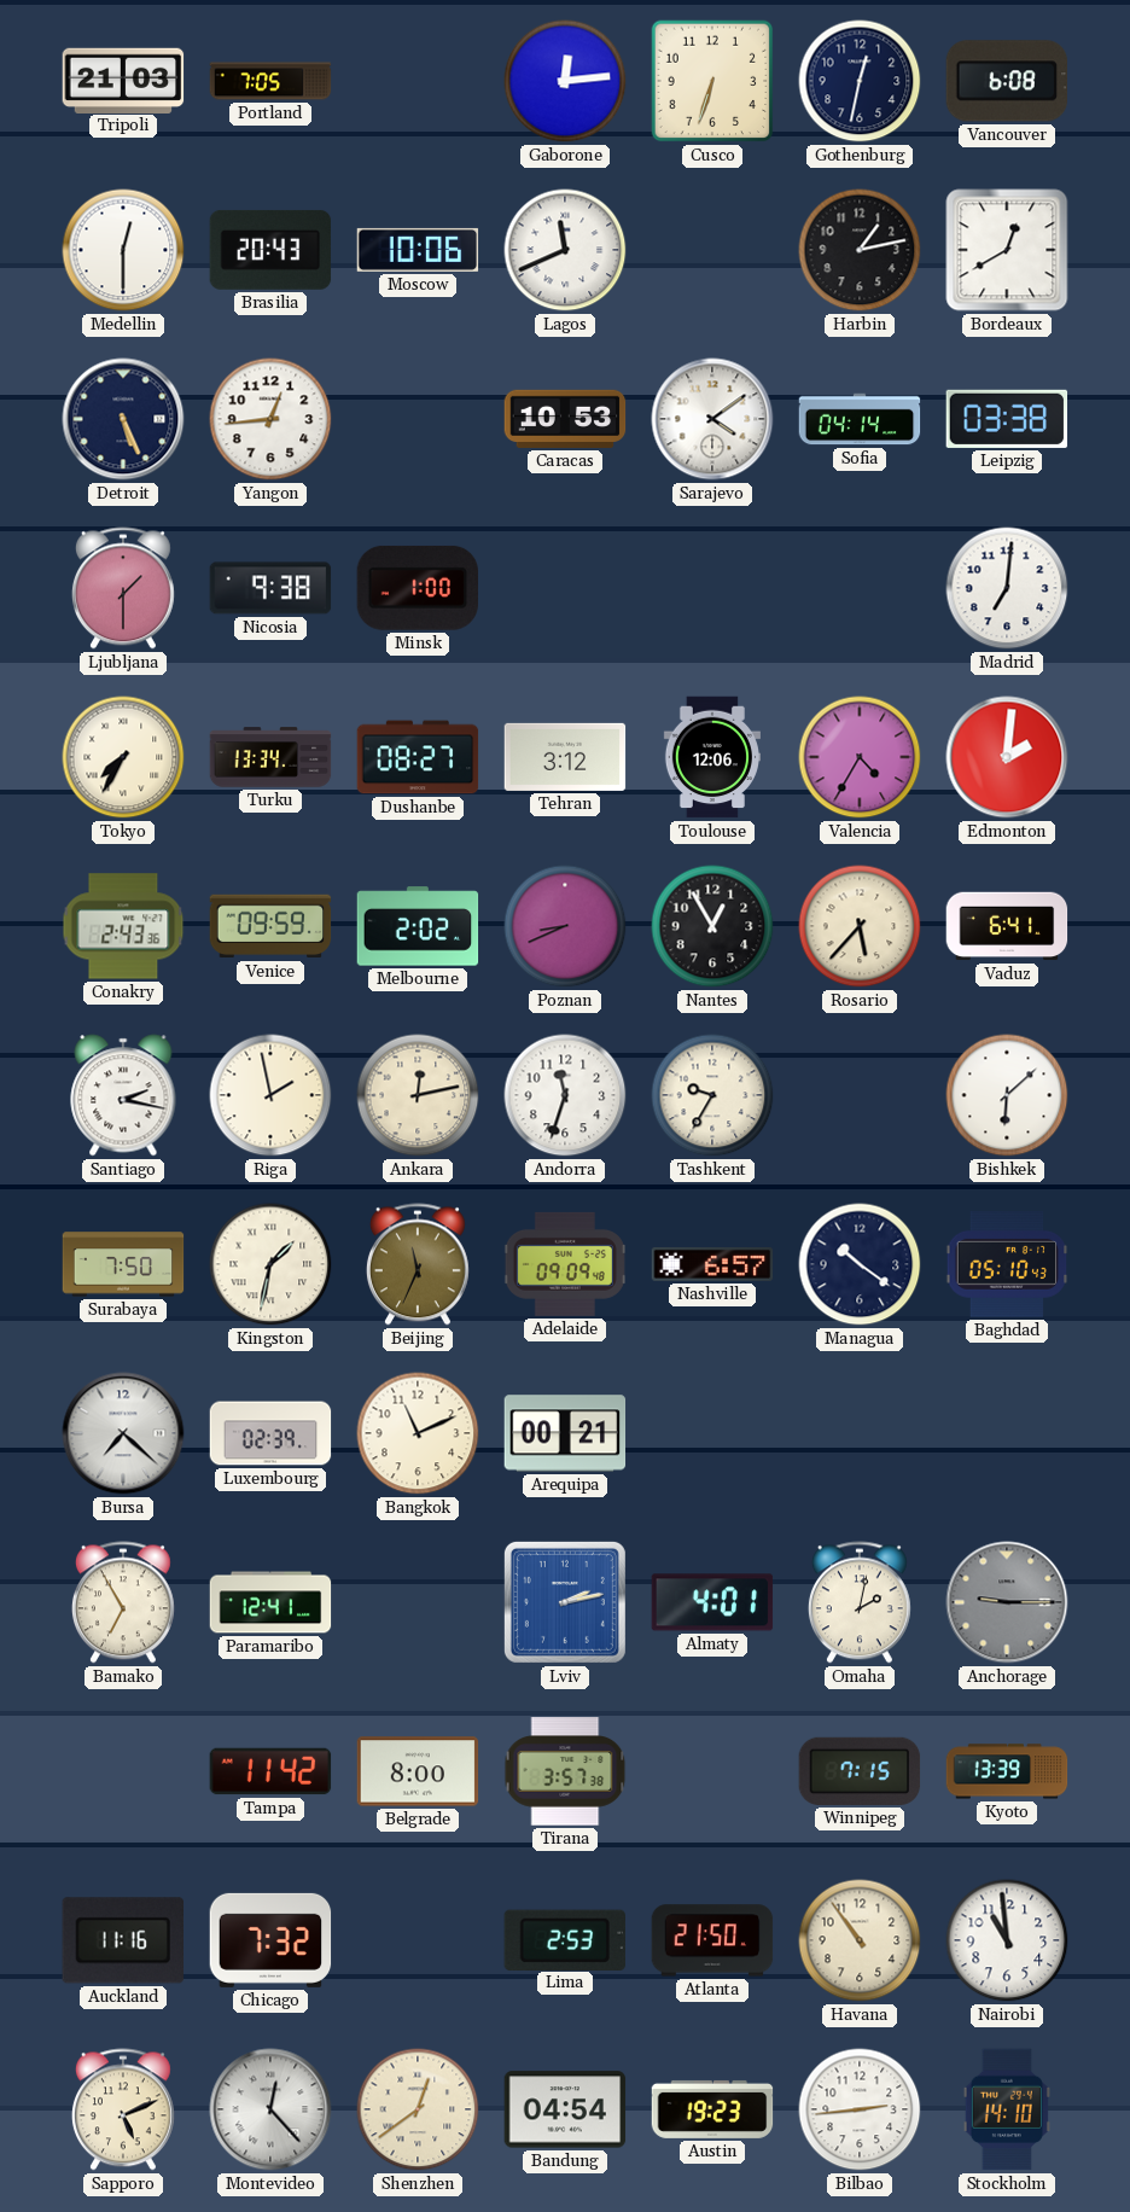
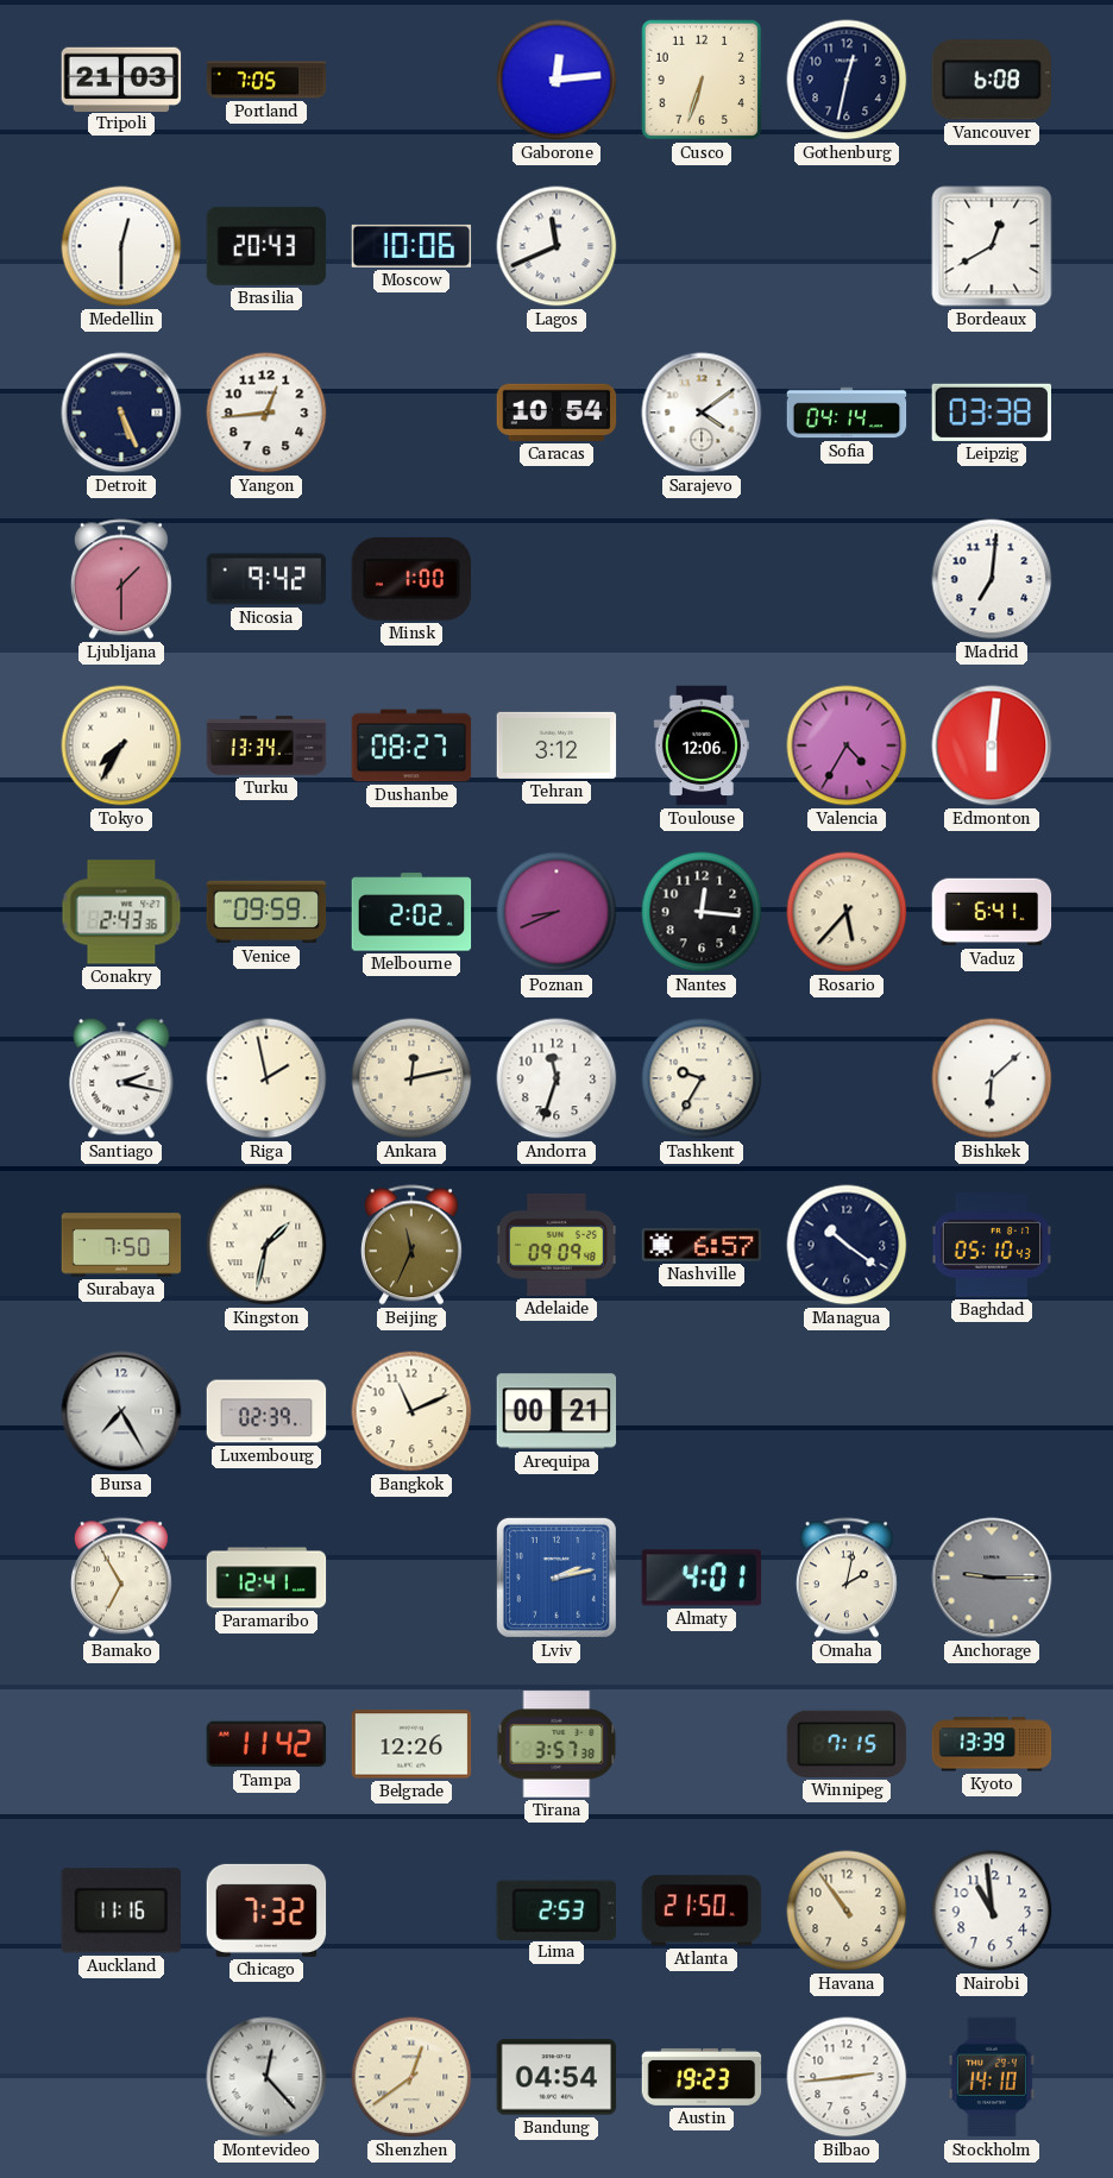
Harbin: 1:13 -> none
Caracas: 10:53 -> 10:54
Nicosia: 9:38 -> 9:42
Edmonton: 2:01 -> 6:01
Nantes: 12:55 -> 12:16
Bursa: 7:22 -> 7:25
Belgrade: 8:00 -> 12:26
Sapporo: 5:11 -> none
